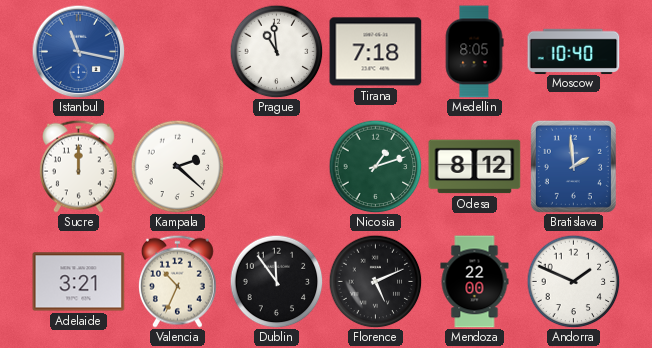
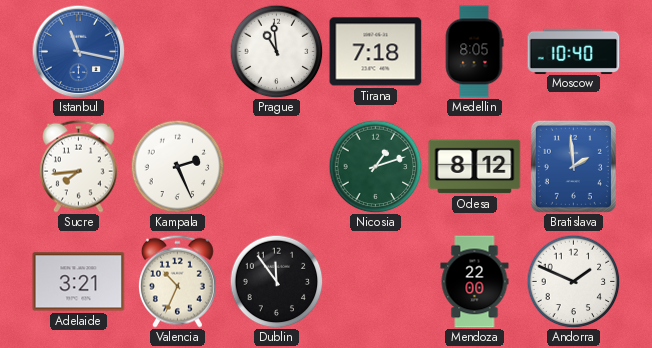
Sucre: 12:00 -> 7:44
Kampala: 2:22 -> 2:26
Florence: 5:11 -> none
